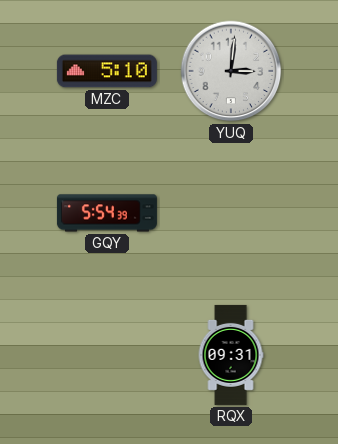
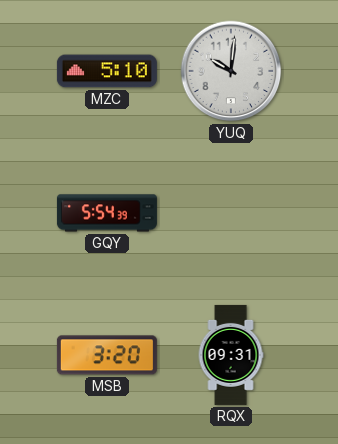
YUQ: 3:01 -> 10:01
MSB: none -> 3:20
